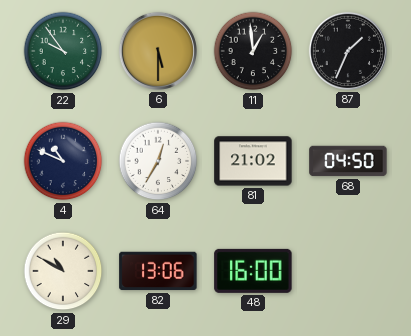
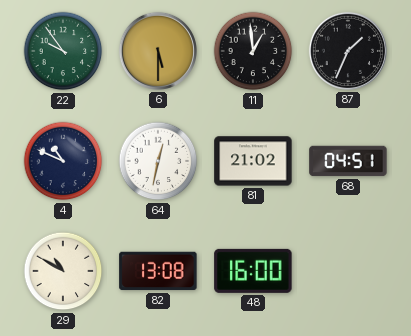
64: 12:35 -> 12:32
68: 04:50 -> 04:51
82: 13:06 -> 13:08
